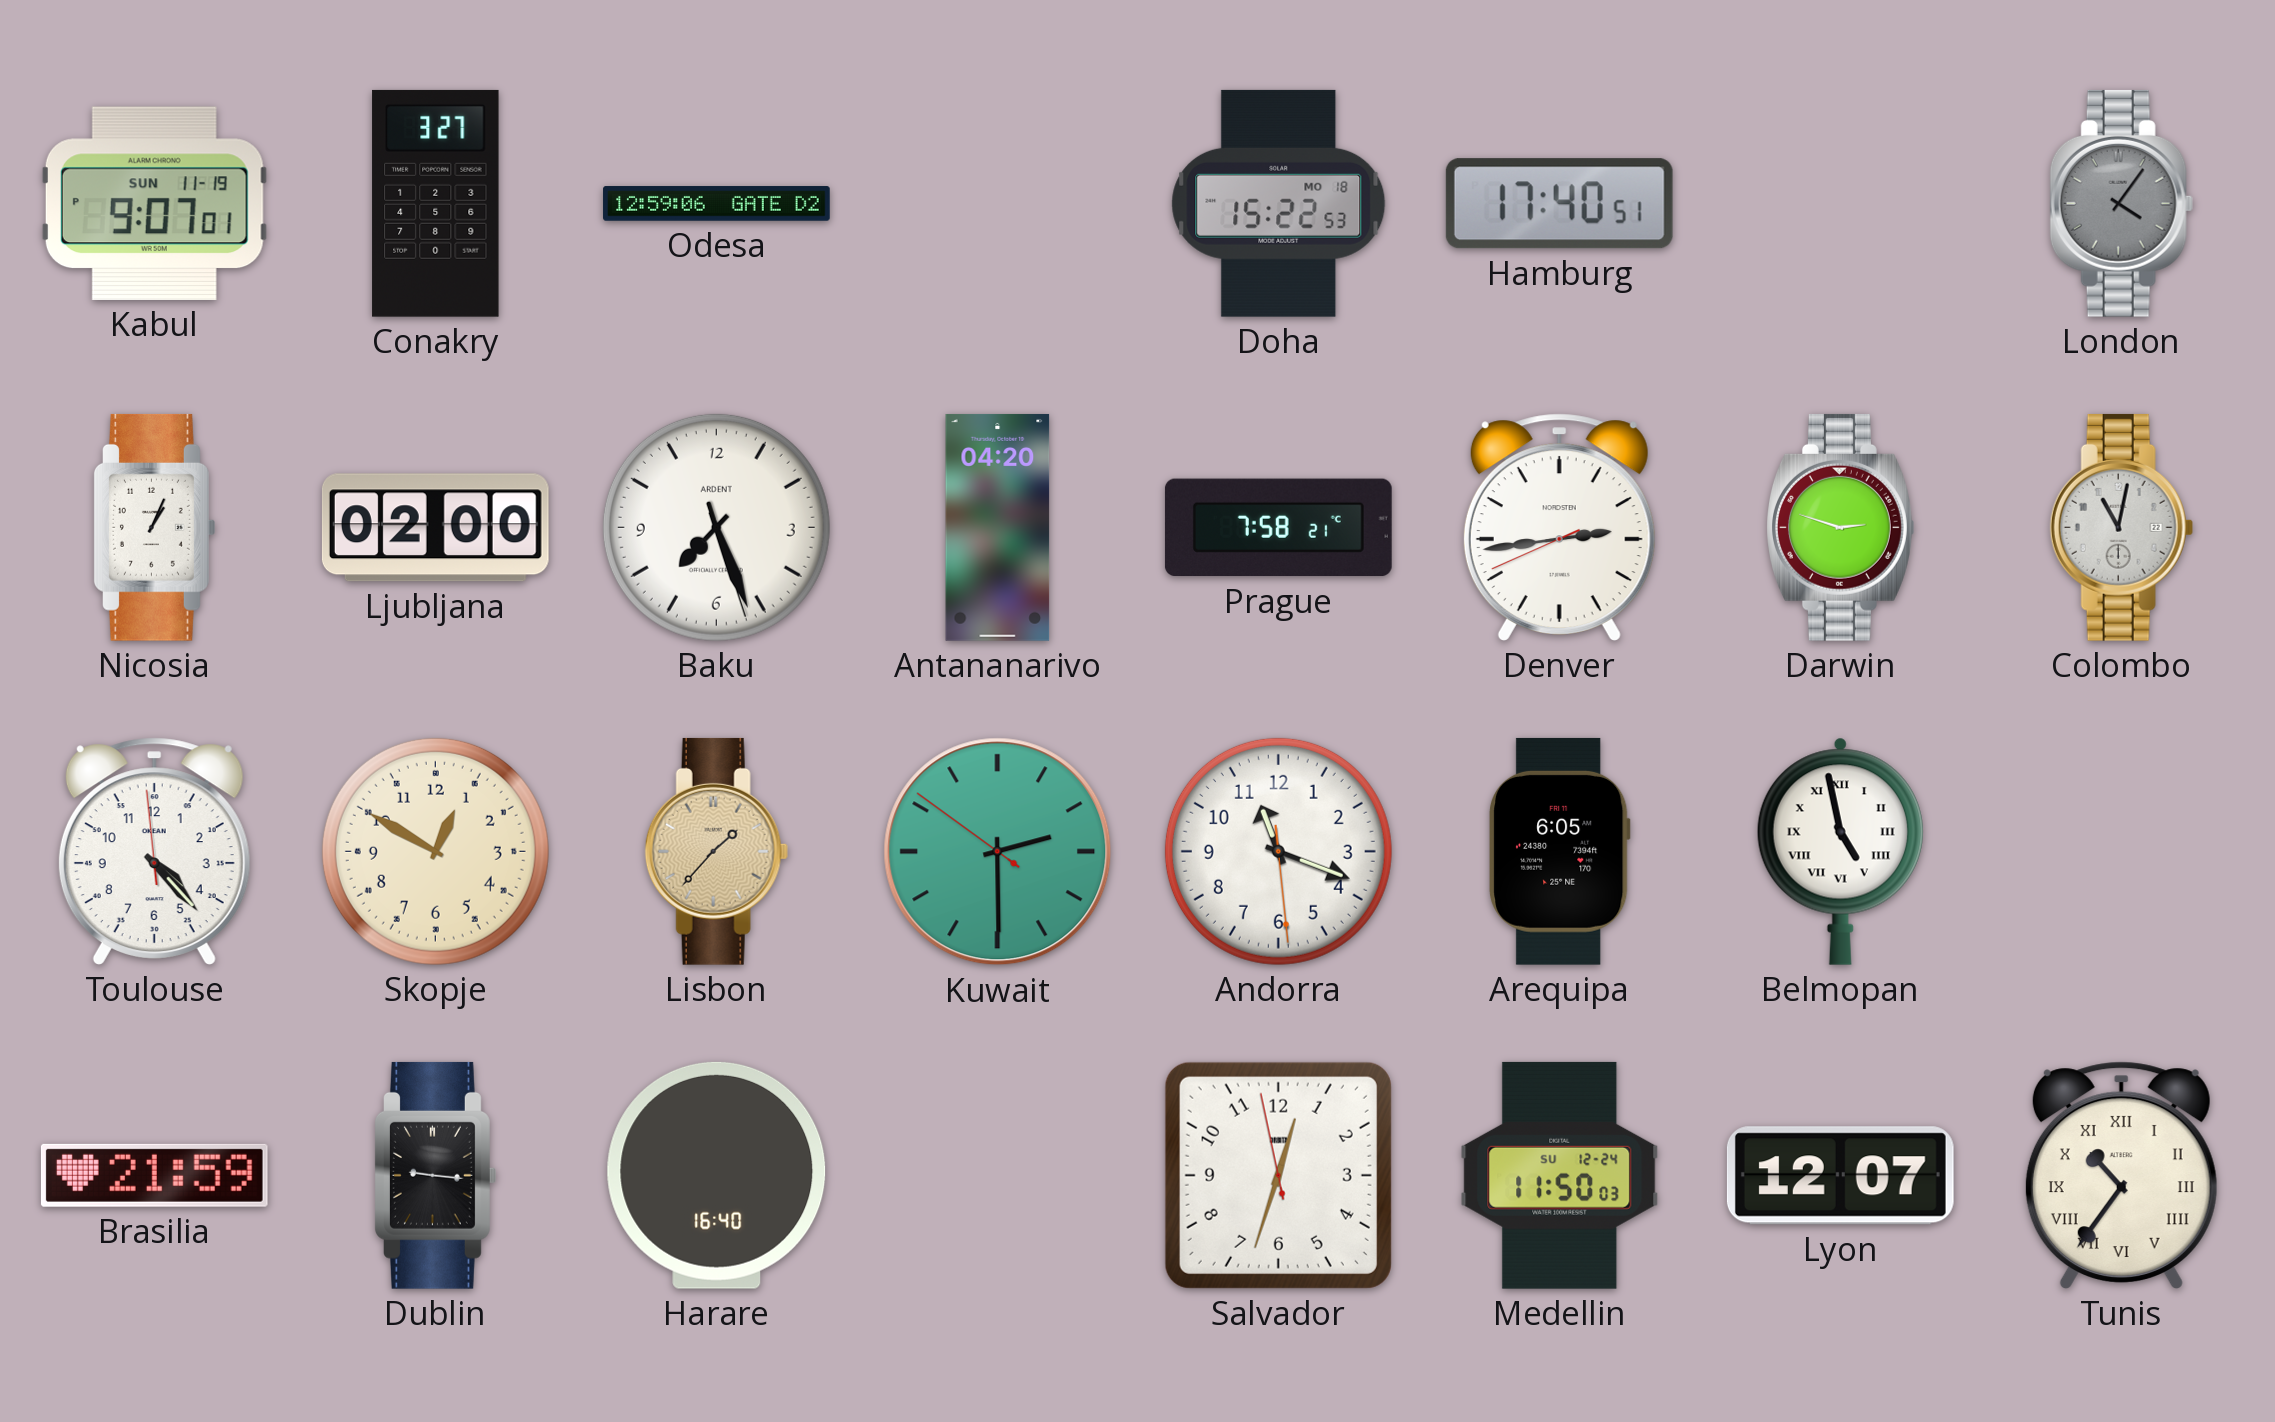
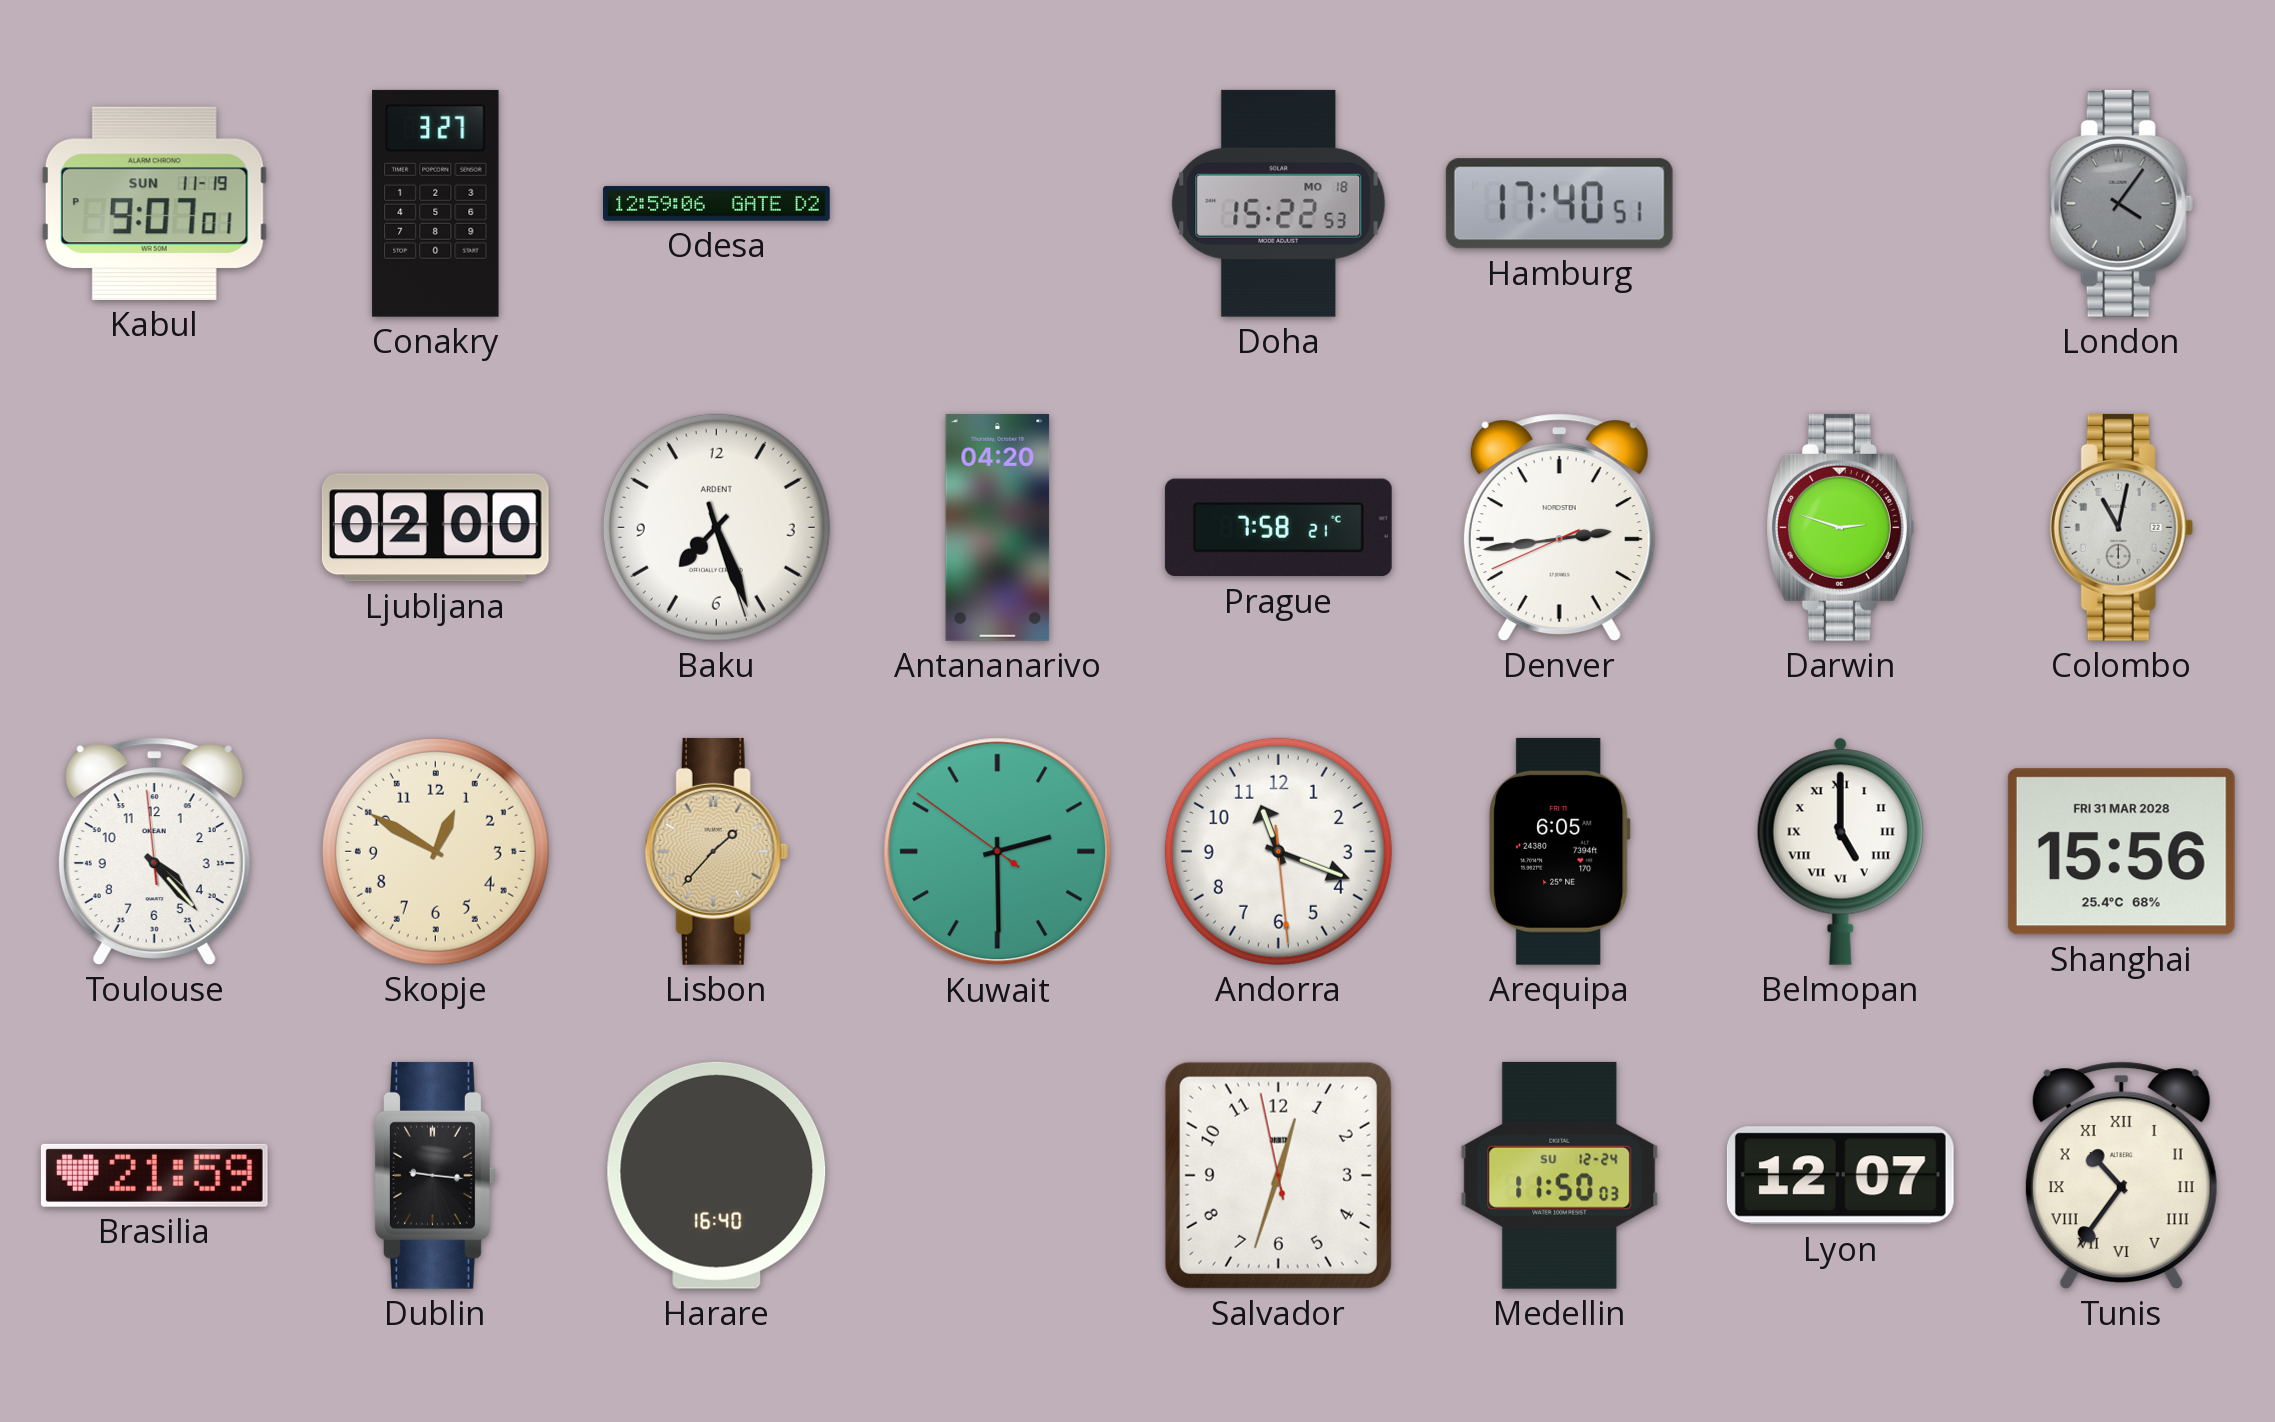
Nicosia: 1:04 -> none
Belmopan: 4:58 -> 5:00
Shanghai: none -> 15:56
